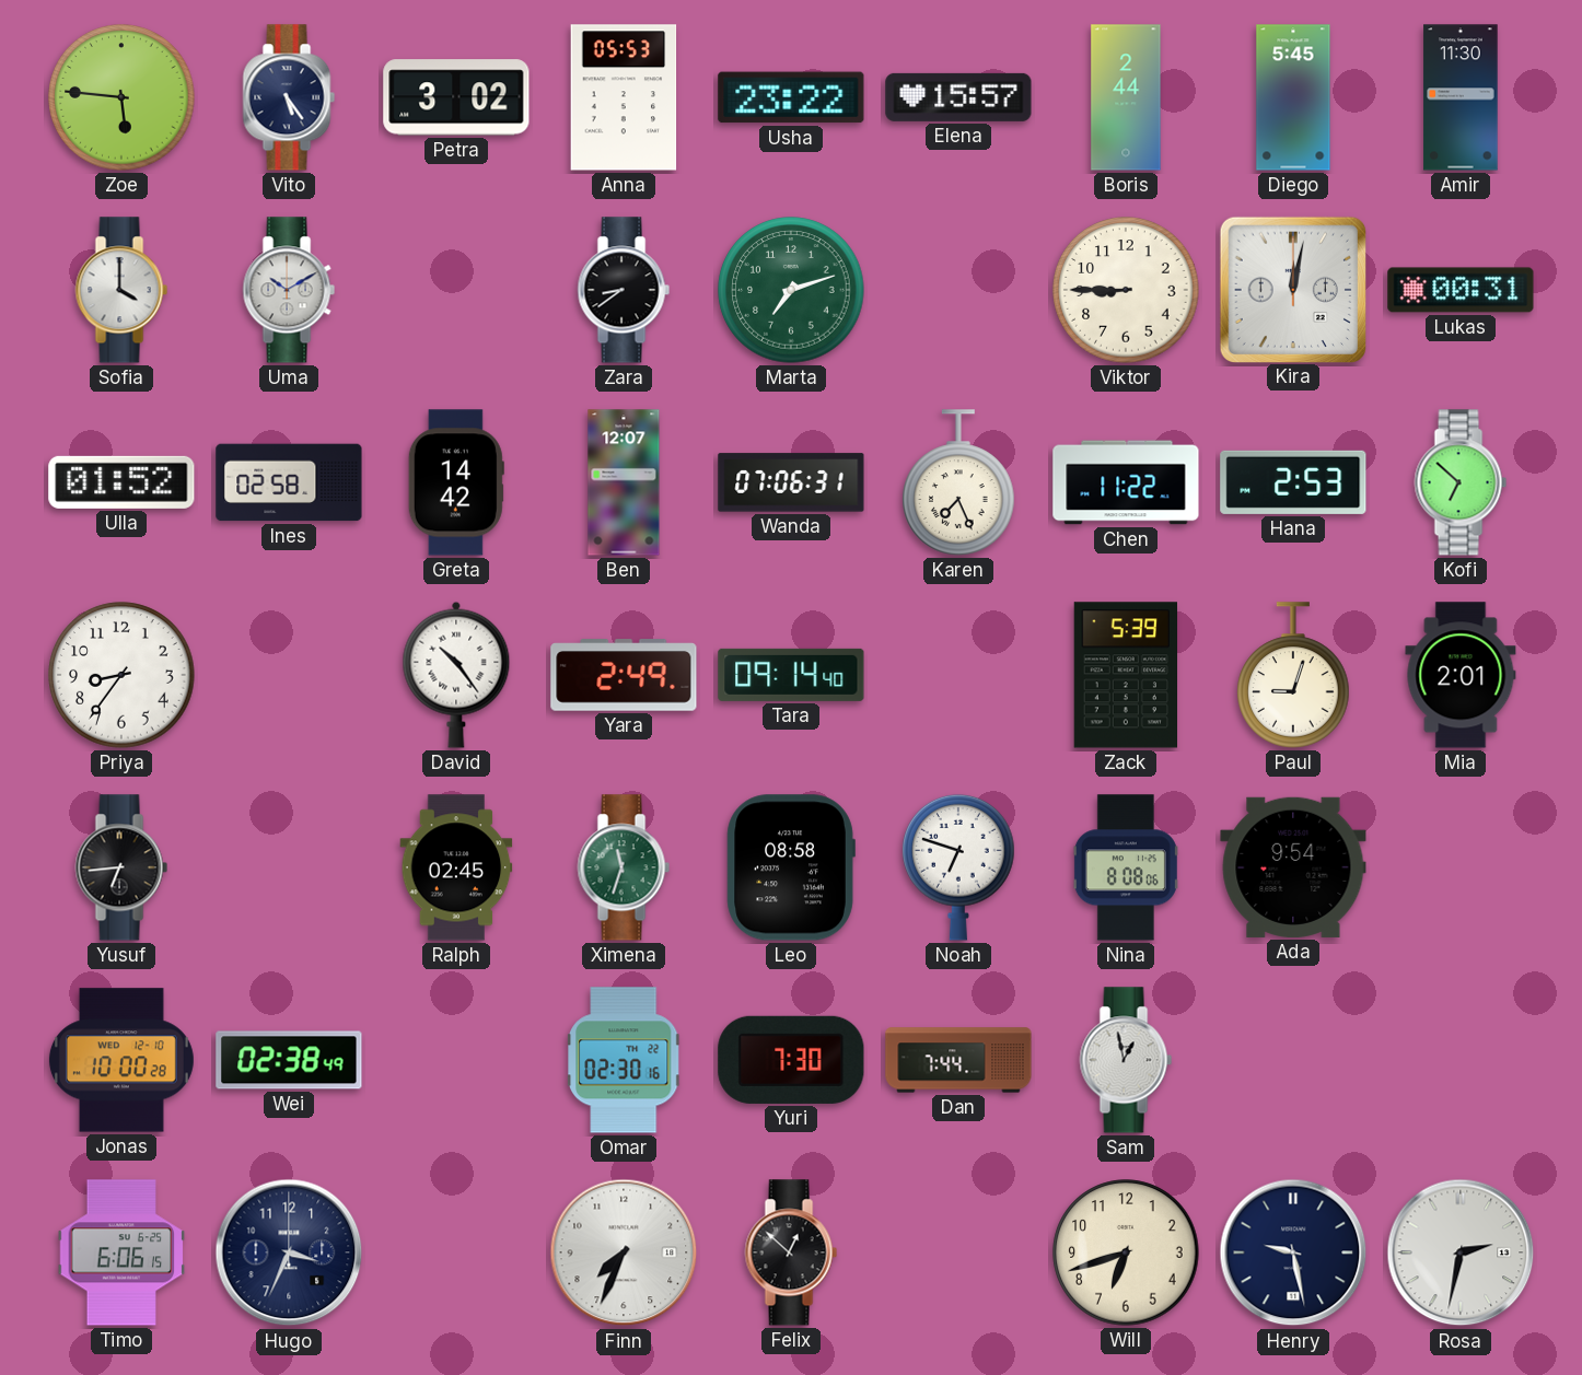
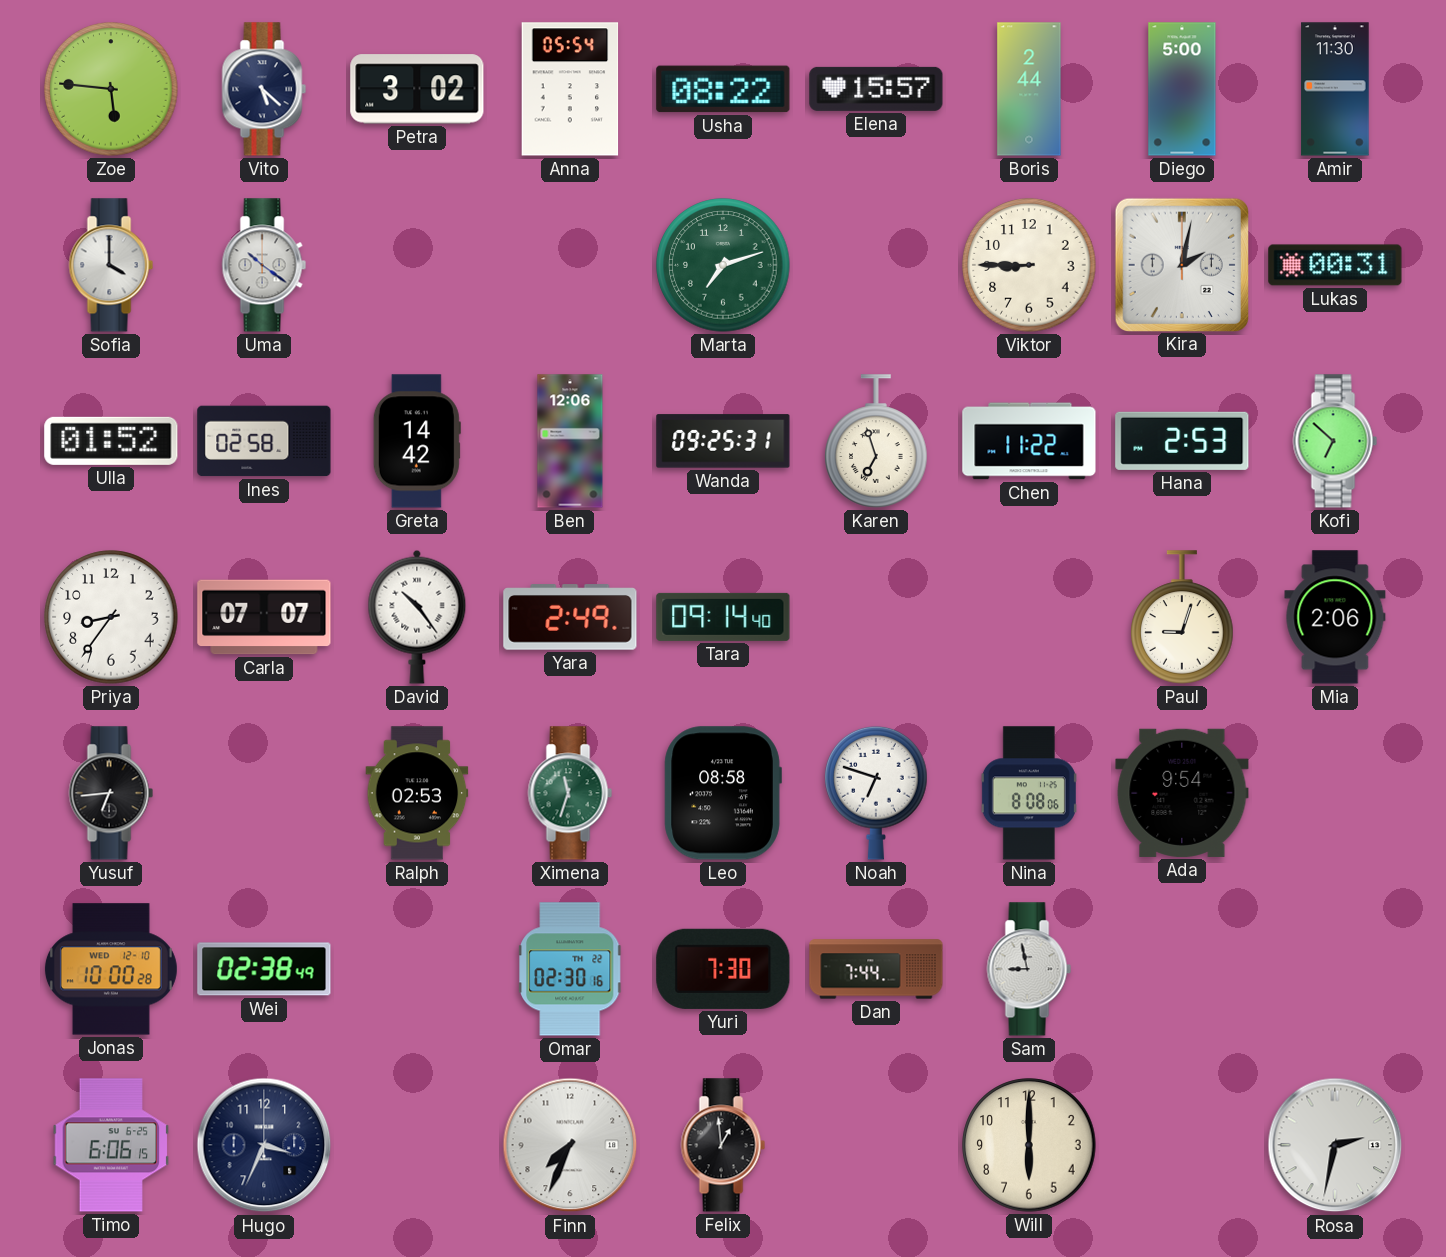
Vito: 5:24 -> 5:22
Anna: 05:53 -> 05:54
Usha: 23:22 -> 08:22
Diego: 5:45 -> 5:00
Uma: 10:10 -> 10:21
Zara: 8:39 -> none
Kira: 12:02 -> 2:02
Ben: 12:07 -> 12:06
Wanda: 07:06 -> 09:25
Karen: 7:26 -> 6:57
Carla: none -> 07:07
Zack: 5:39 -> none
Mia: 2:01 -> 2:06
Ralph: 02:45 -> 02:53
Sam: 12:58 -> 8:58
Felix: 12:52 -> 12:59
Will: 6:42 -> 6:00
Henry: 9:28 -> none
